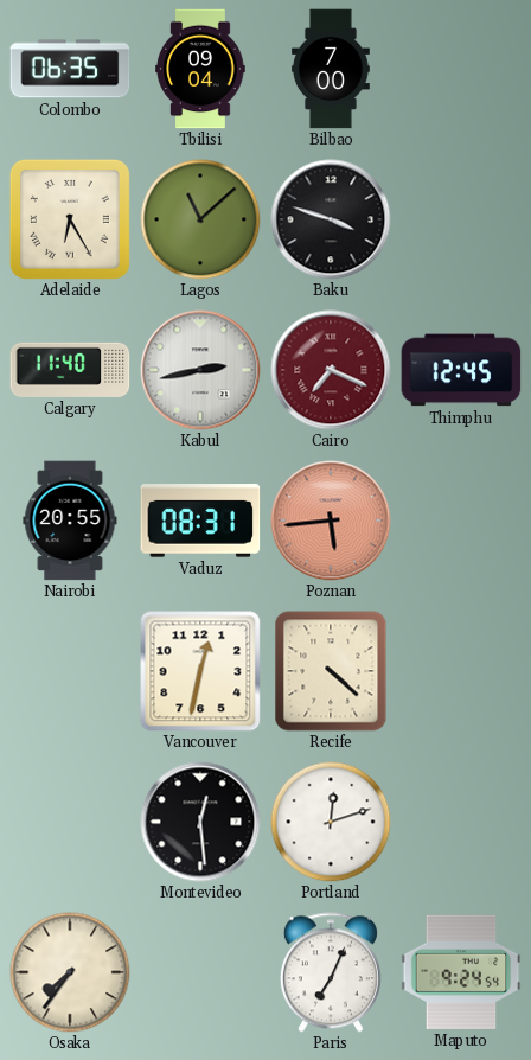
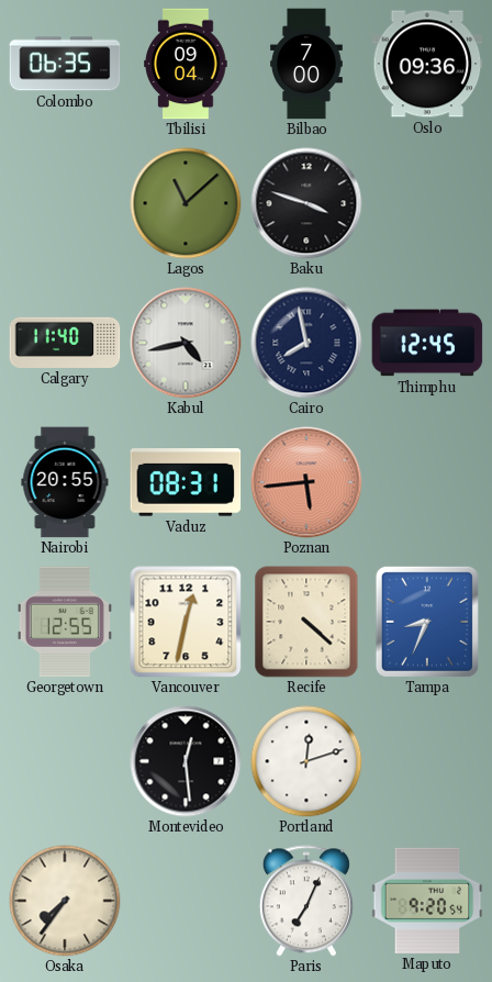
Oslo: none -> 09:36
Adelaide: 6:25 -> none
Kabul: 2:43 -> 4:43
Cairo: 7:19 -> 7:58
Cairo dial: burgundy -> navy
Georgetown: none -> 12:55
Tampa: none -> 8:34
Maputo: 9:24 -> 9:20
